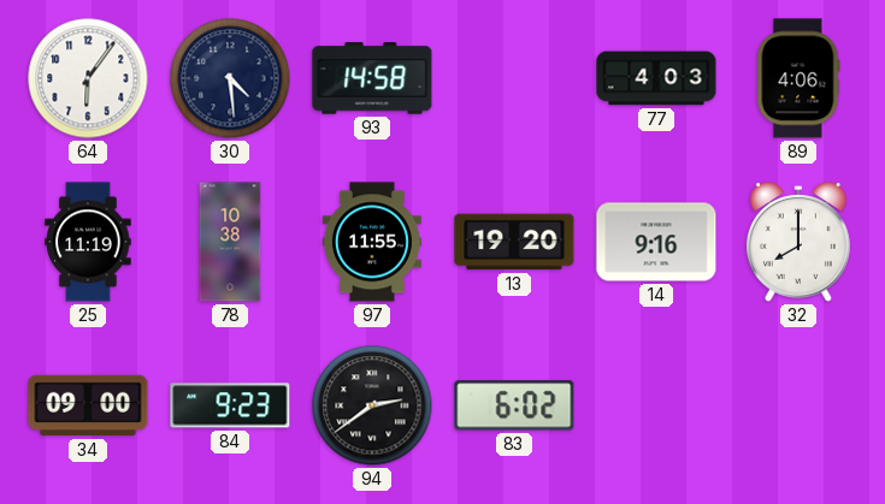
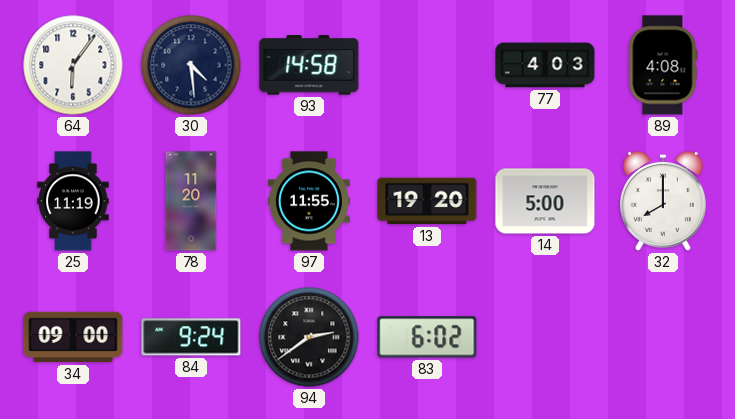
89: 4:06 -> 4:08
78: 10:38 -> 11:20
14: 9:16 -> 5:00
84: 9:23 -> 9:24
